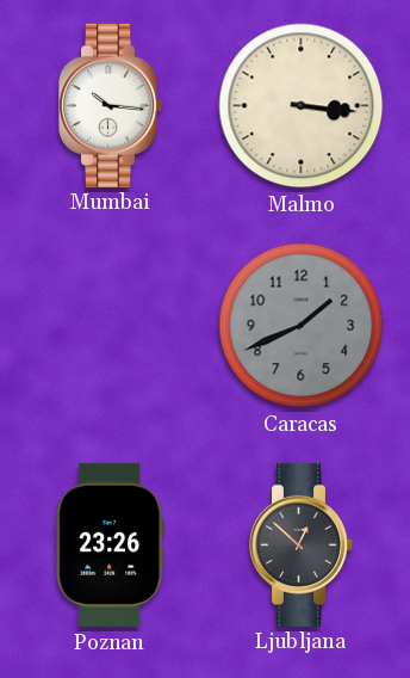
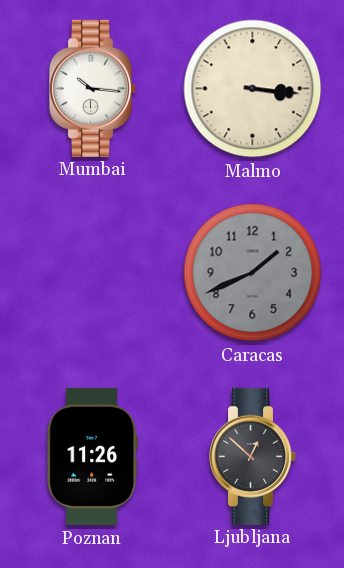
Poznan: 23:26 -> 11:26
